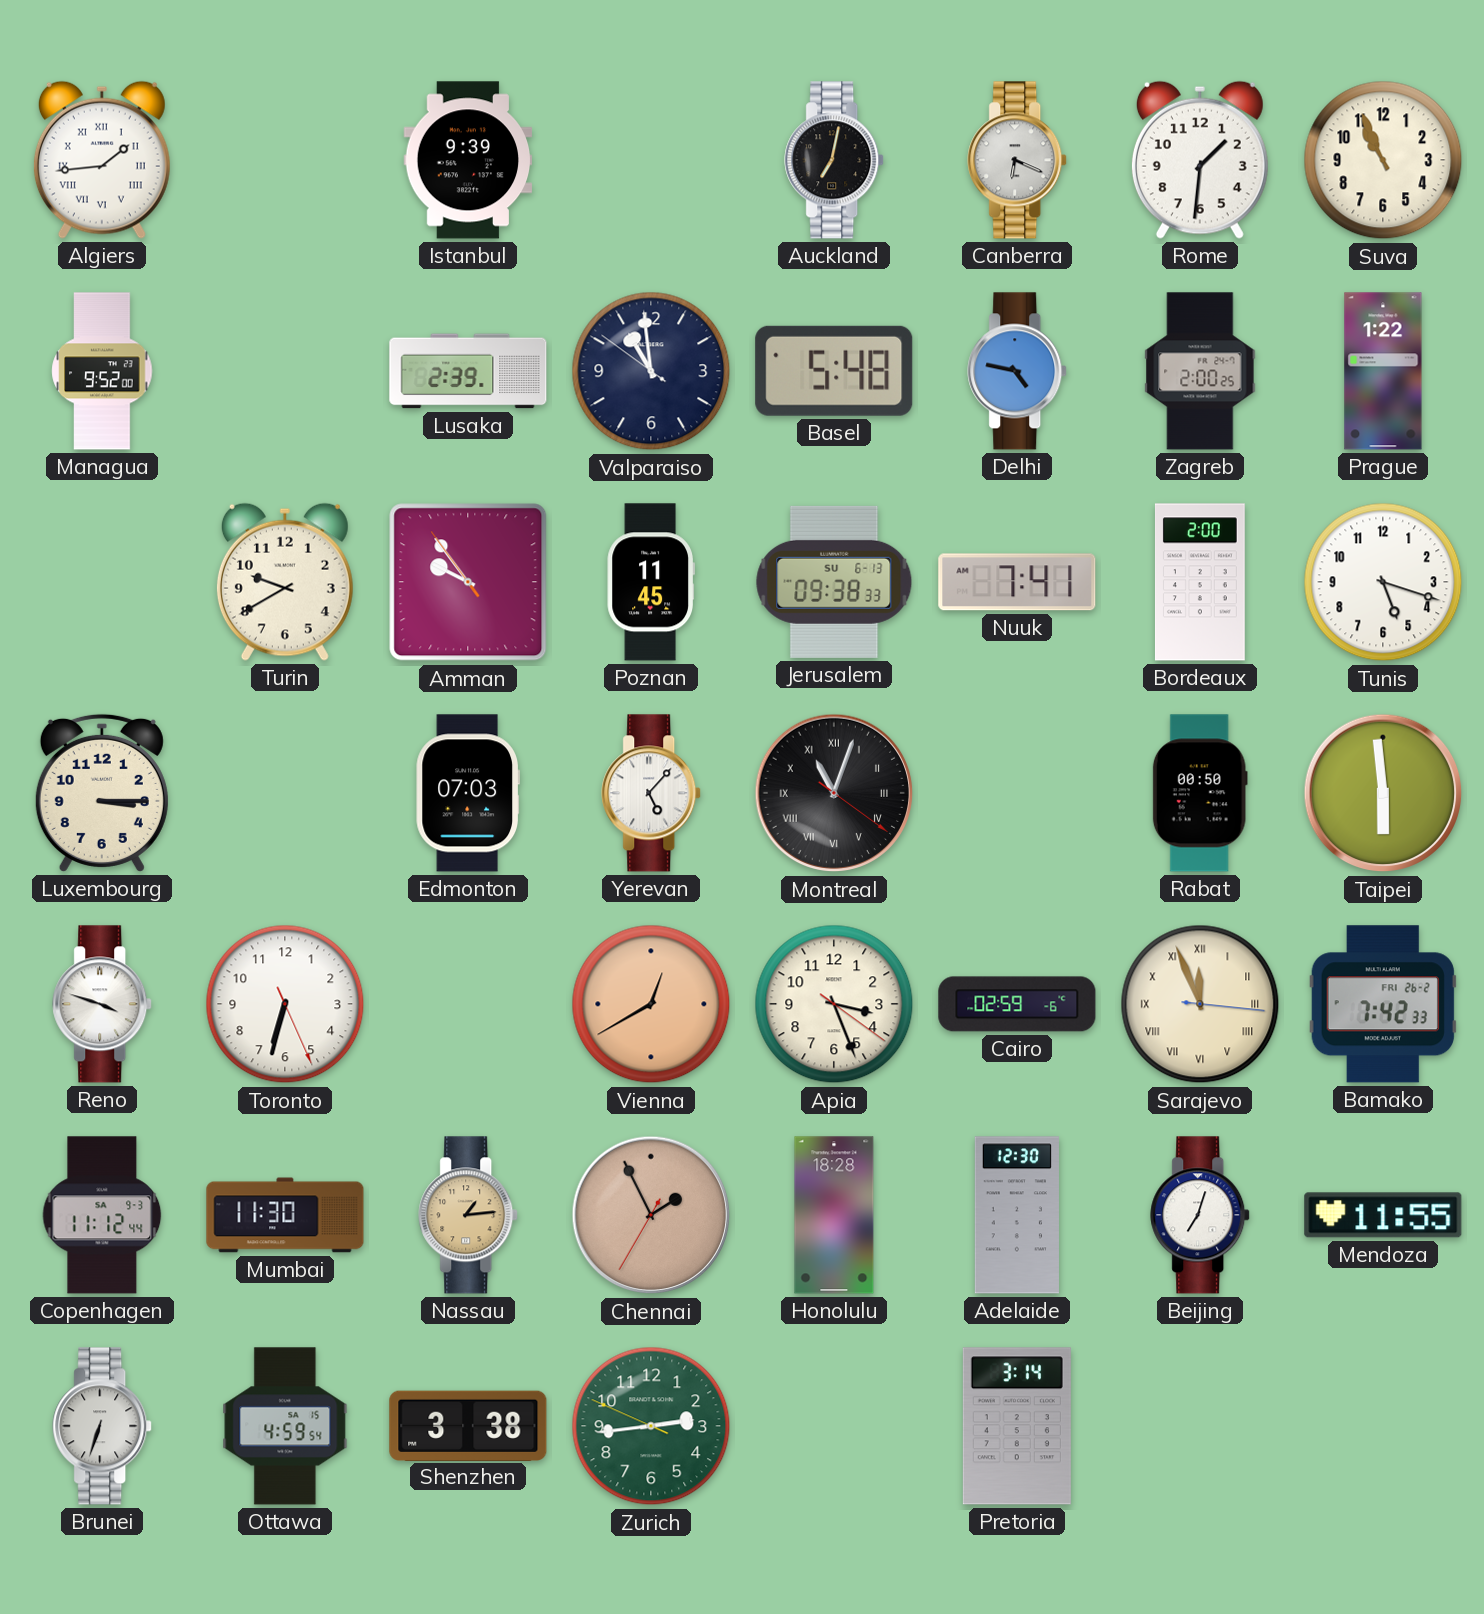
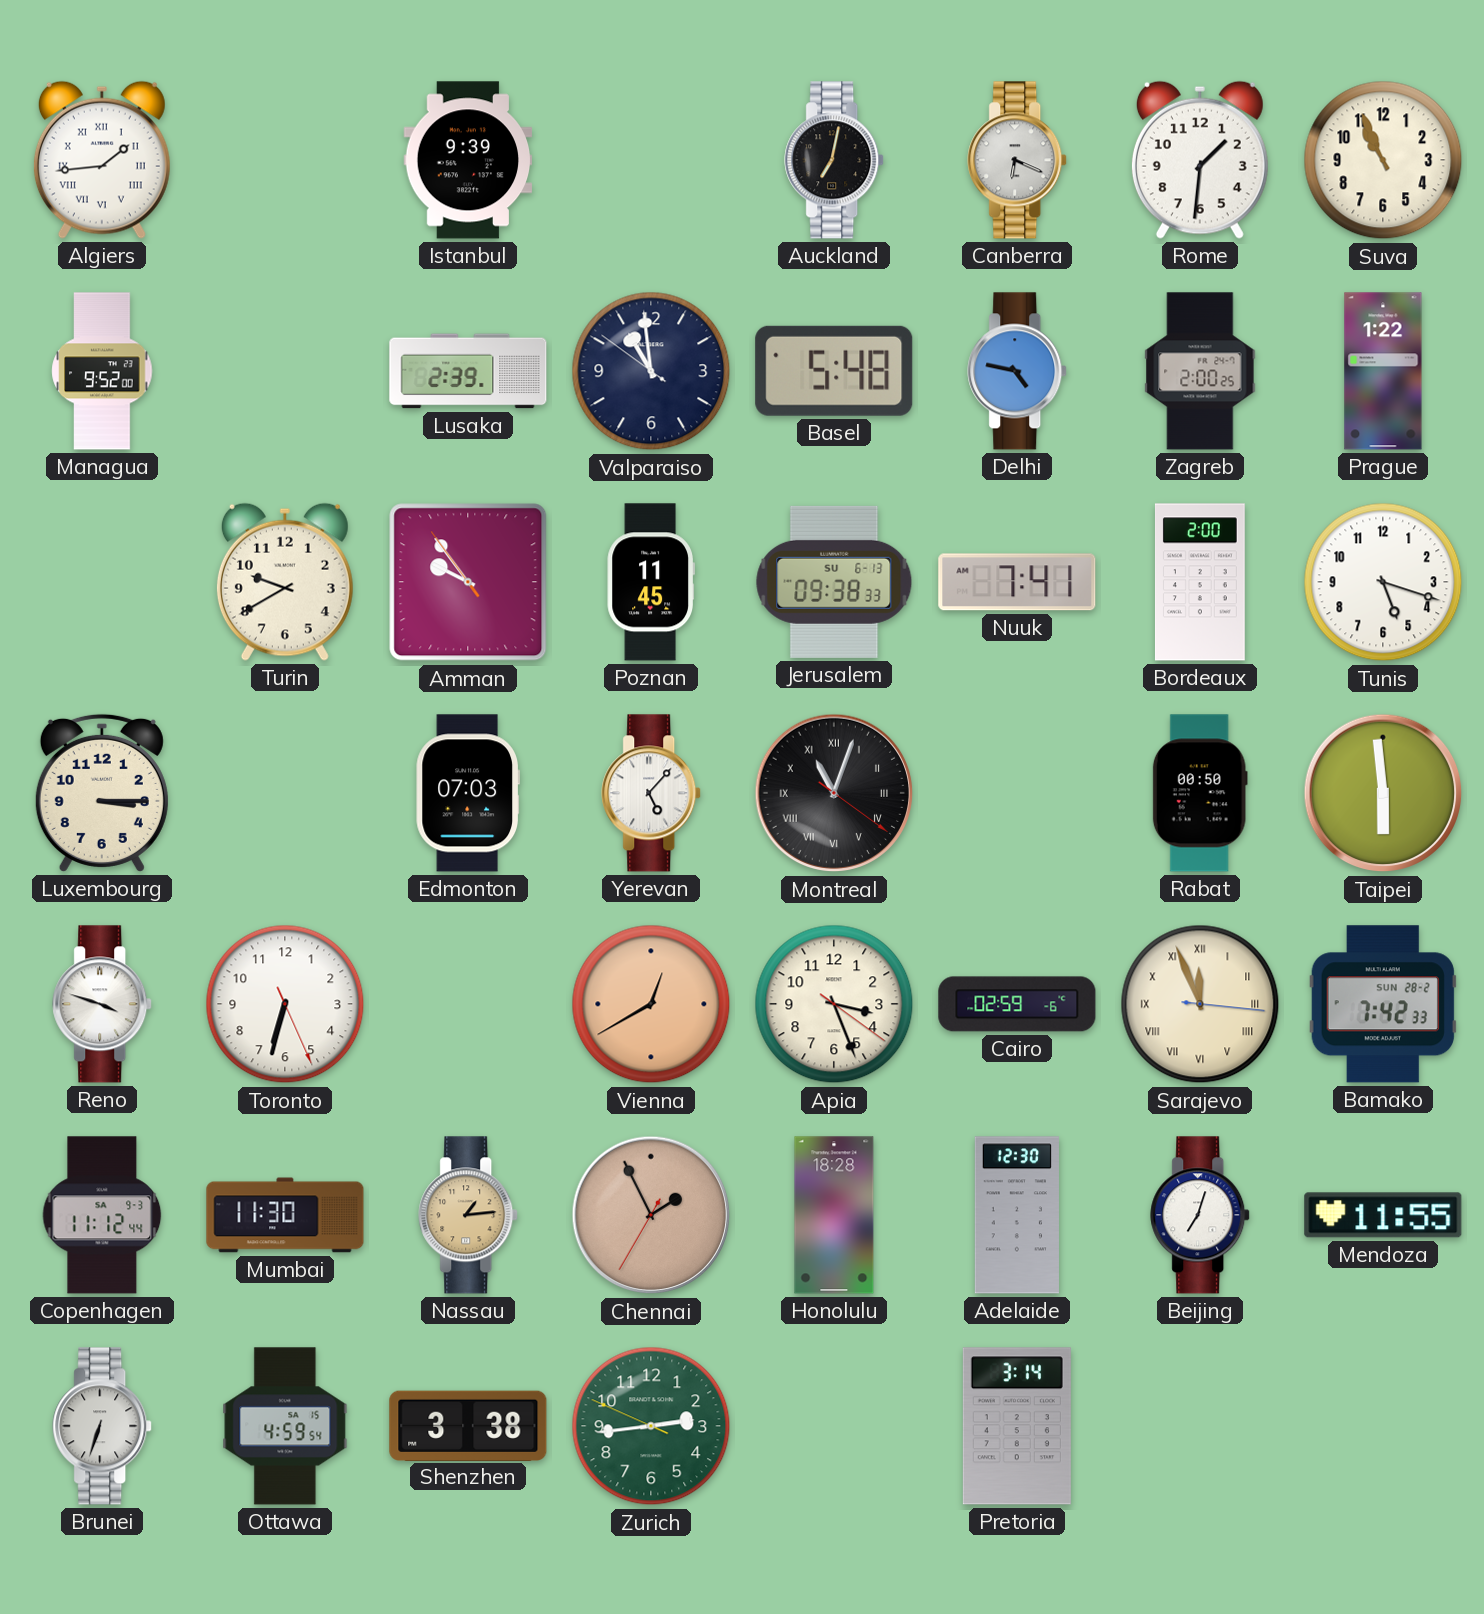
Bamako date: FRI 26-2 -> SUN 28-2
